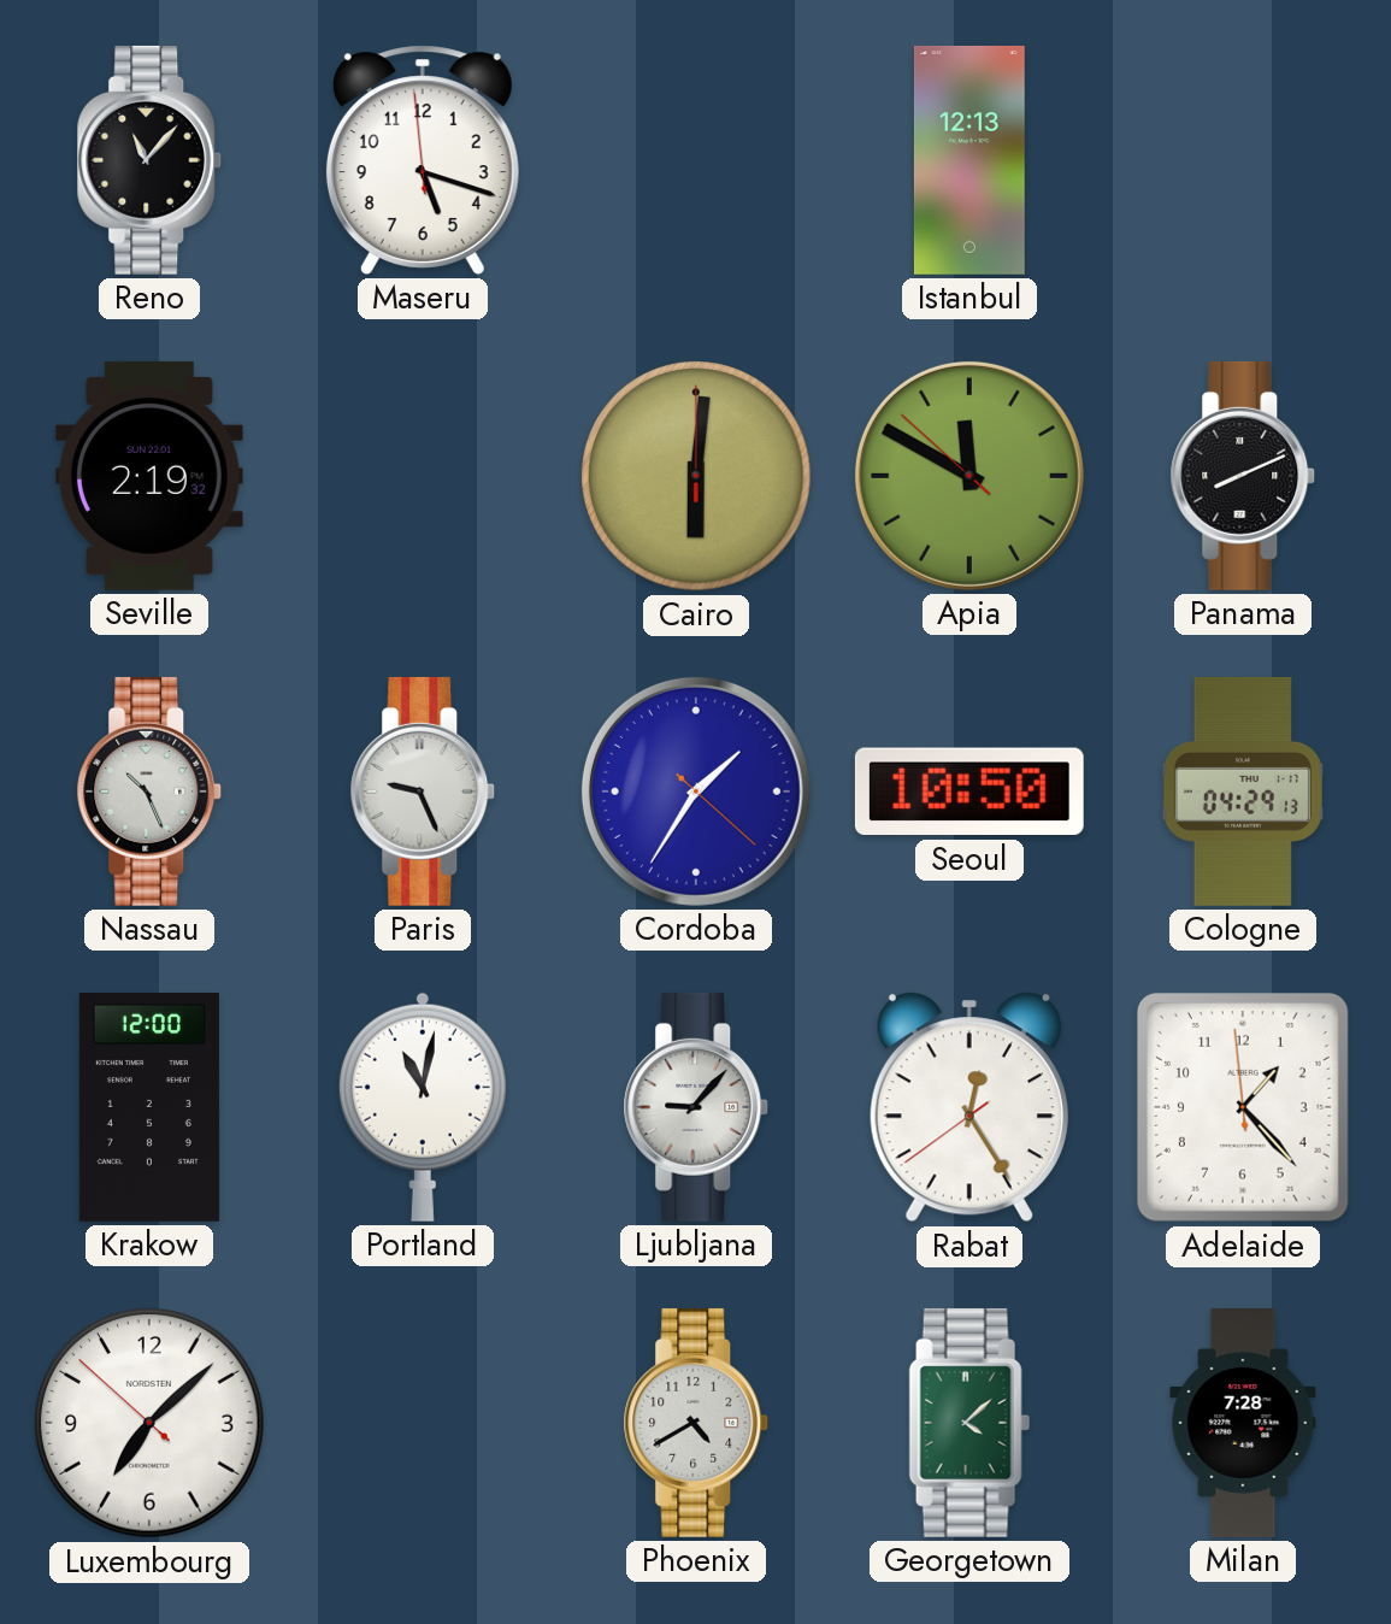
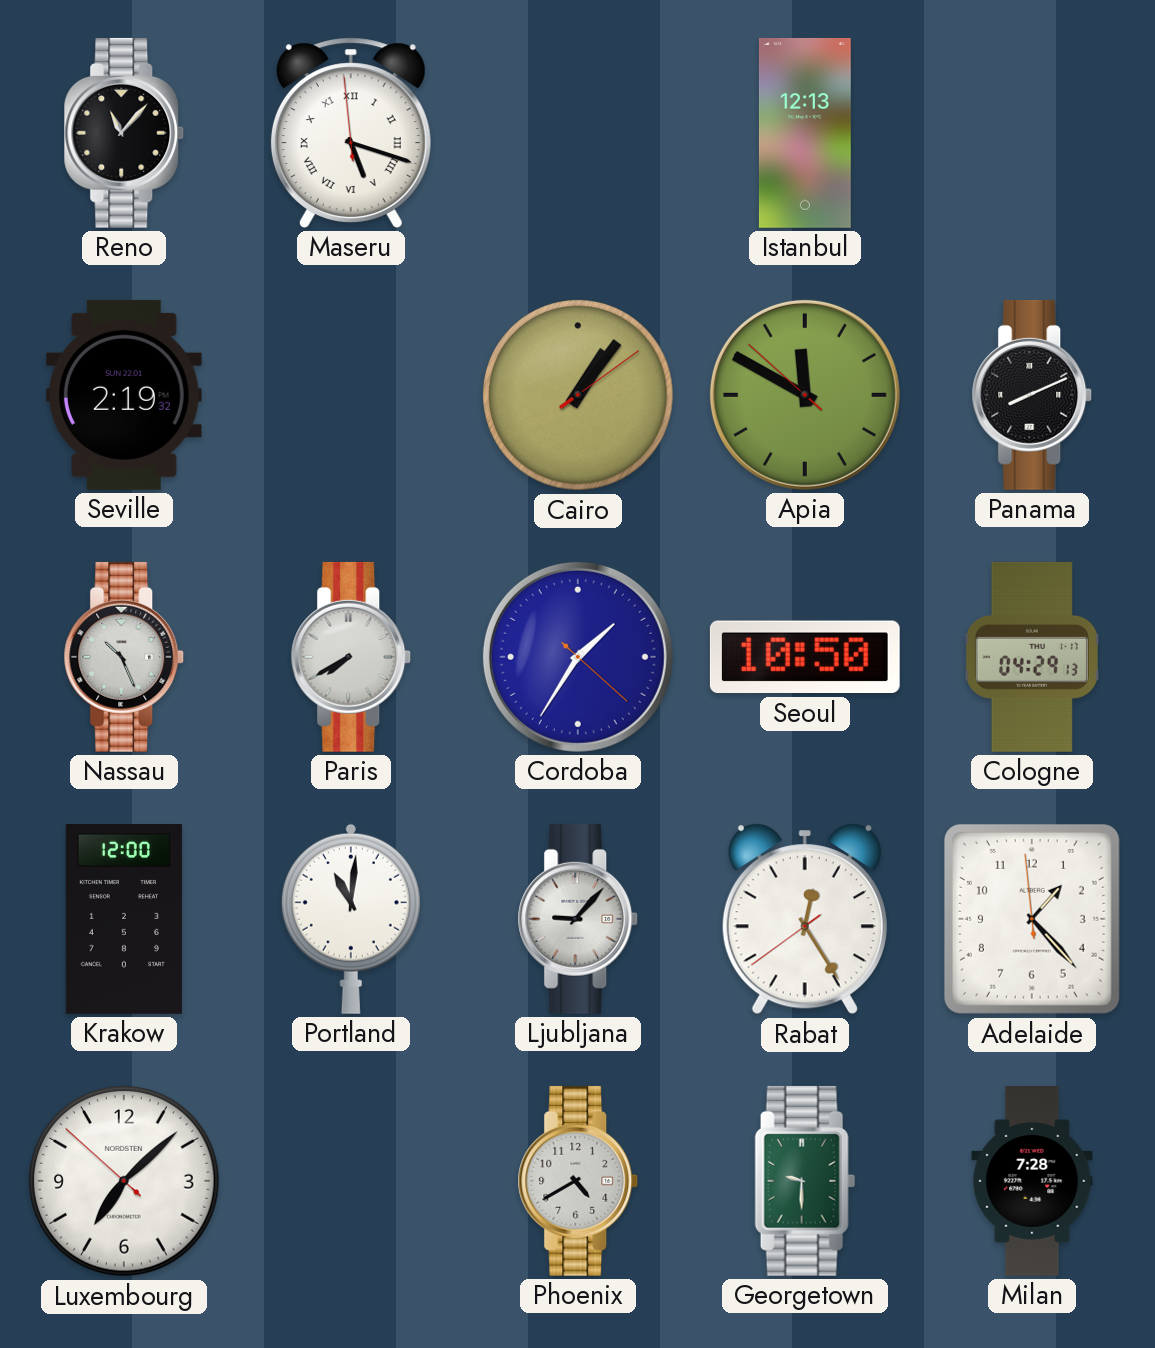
Maseru numerals: Arabic -> Roman
Cairo: 6:01 -> 1:06
Paris: 9:26 -> 7:40
Portland: 11:02 -> 11:01
Georgetown: 4:08 -> 9:30
